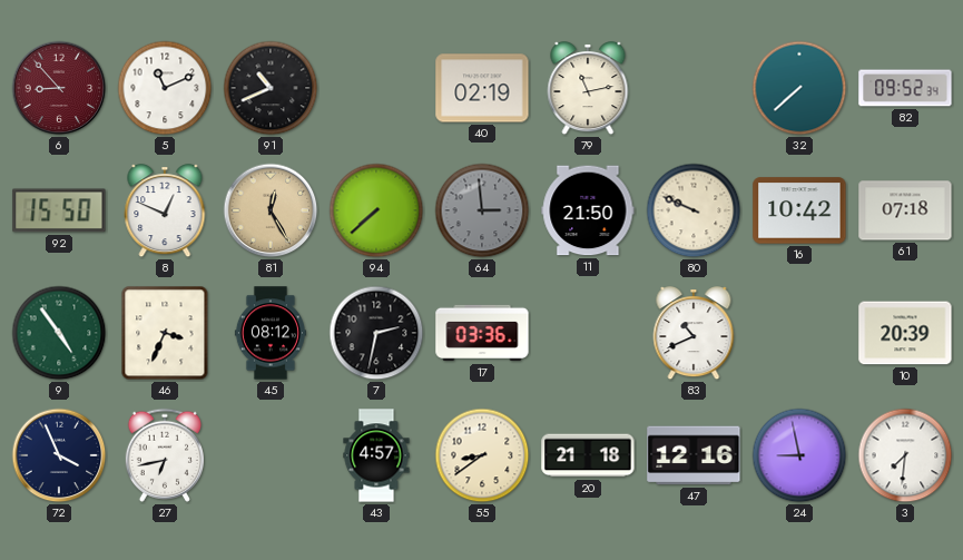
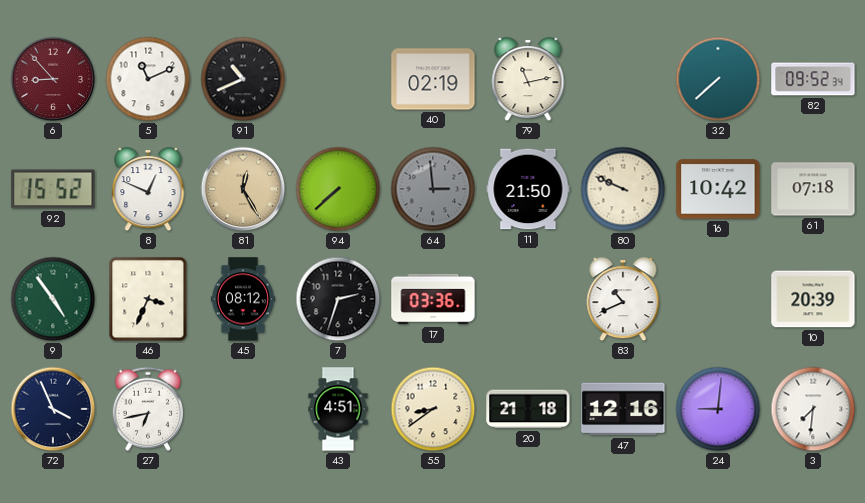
92: 15:50 -> 15:52
7: 2:32 -> 2:33
43: 4:57 -> 4:51
24: 8:58 -> 9:01
